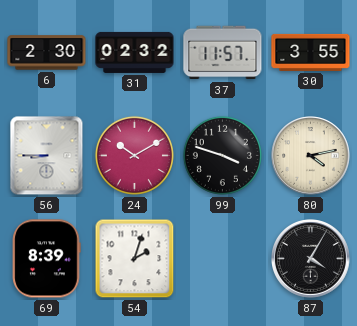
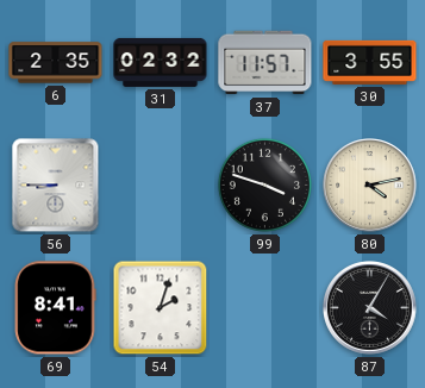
6: 2:30 -> 2:35
24: 10:10 -> none
69: 8:39 -> 8:41
